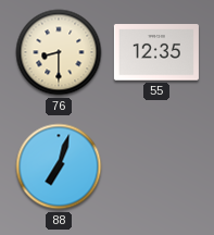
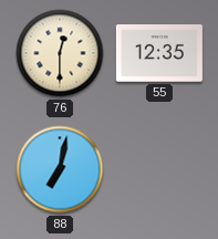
76: 8:30 -> 12:30
88: 7:03 -> 7:02
